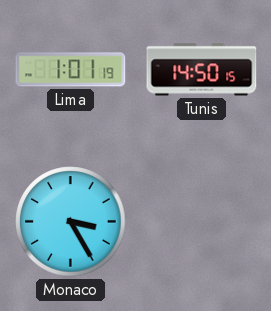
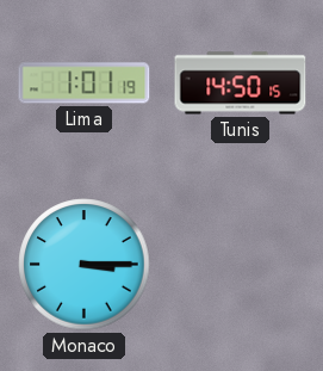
Monaco: 3:25 -> 3:15
